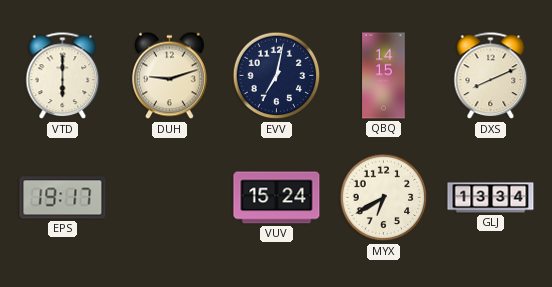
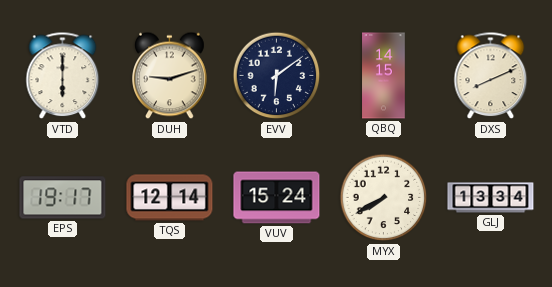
EVV: 7:02 -> 6:09
TQS: none -> 12:14
MYX: 6:40 -> 7:40
